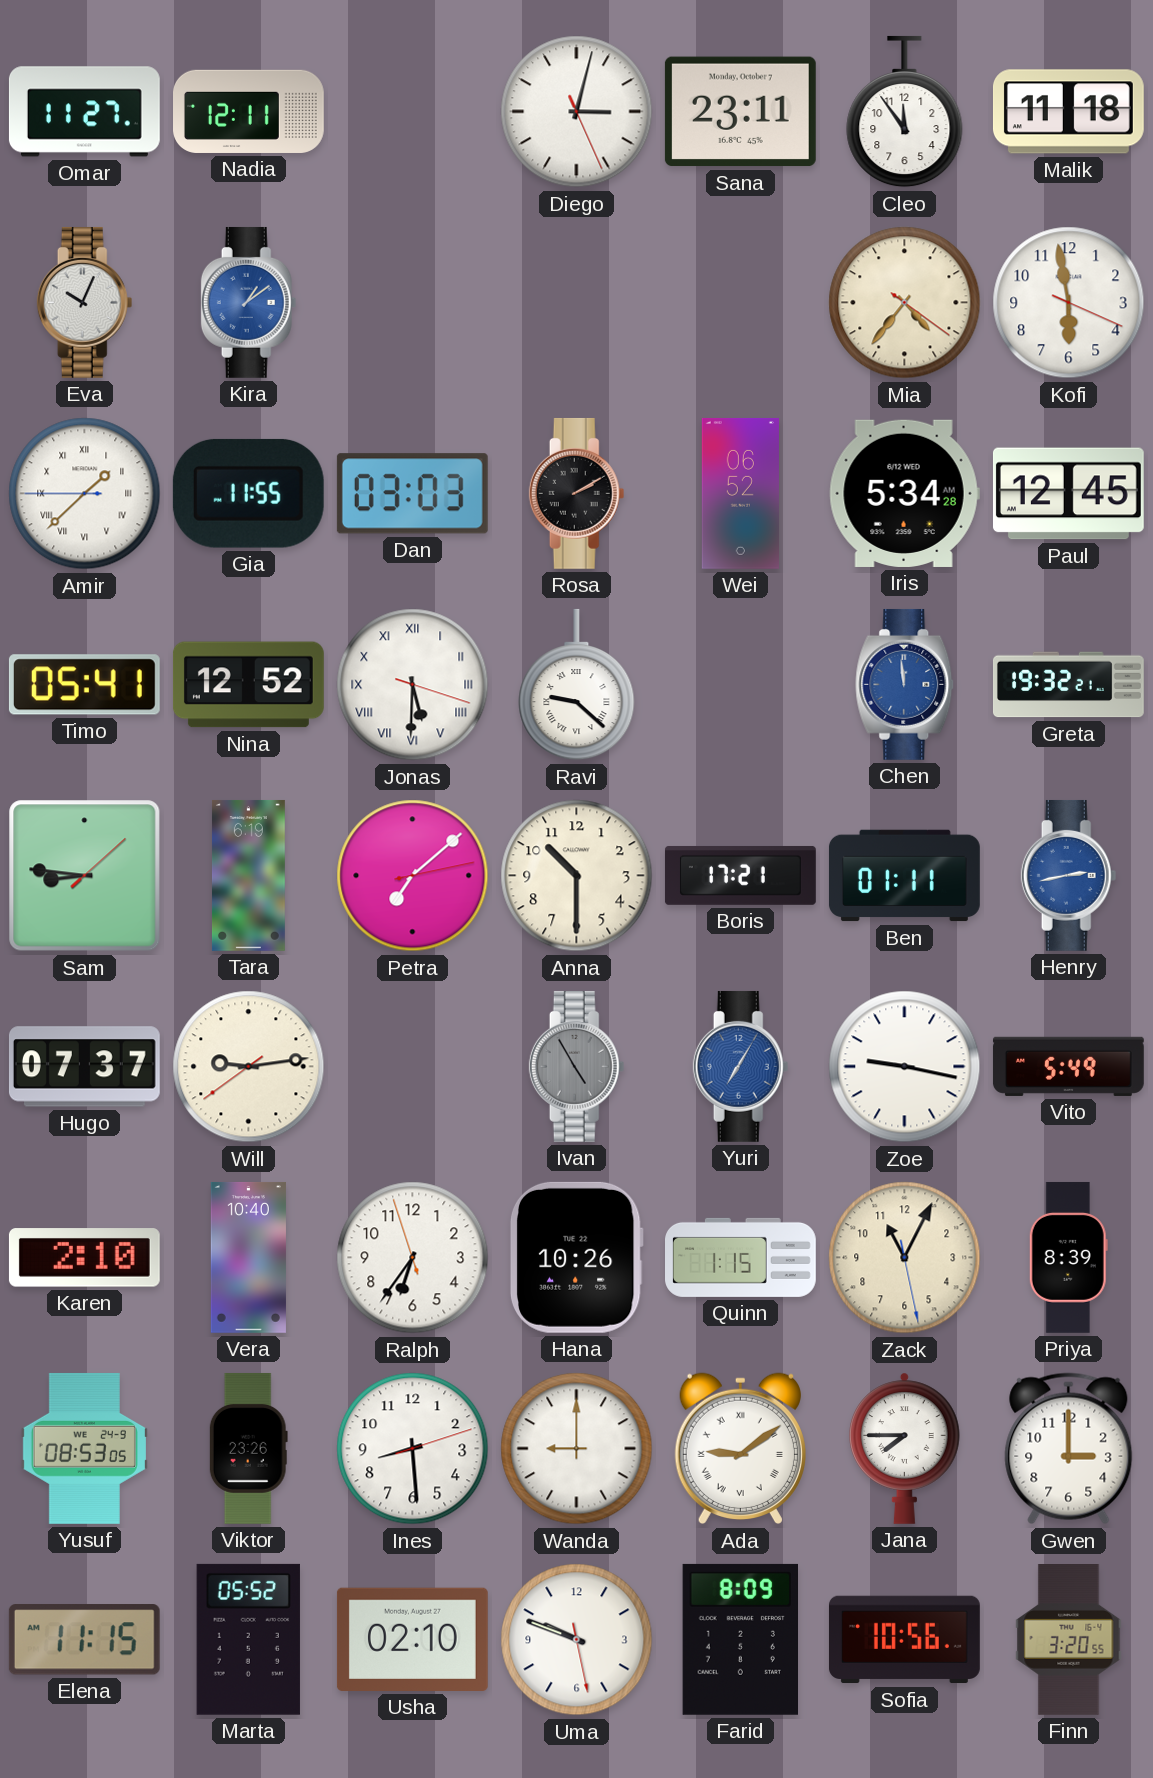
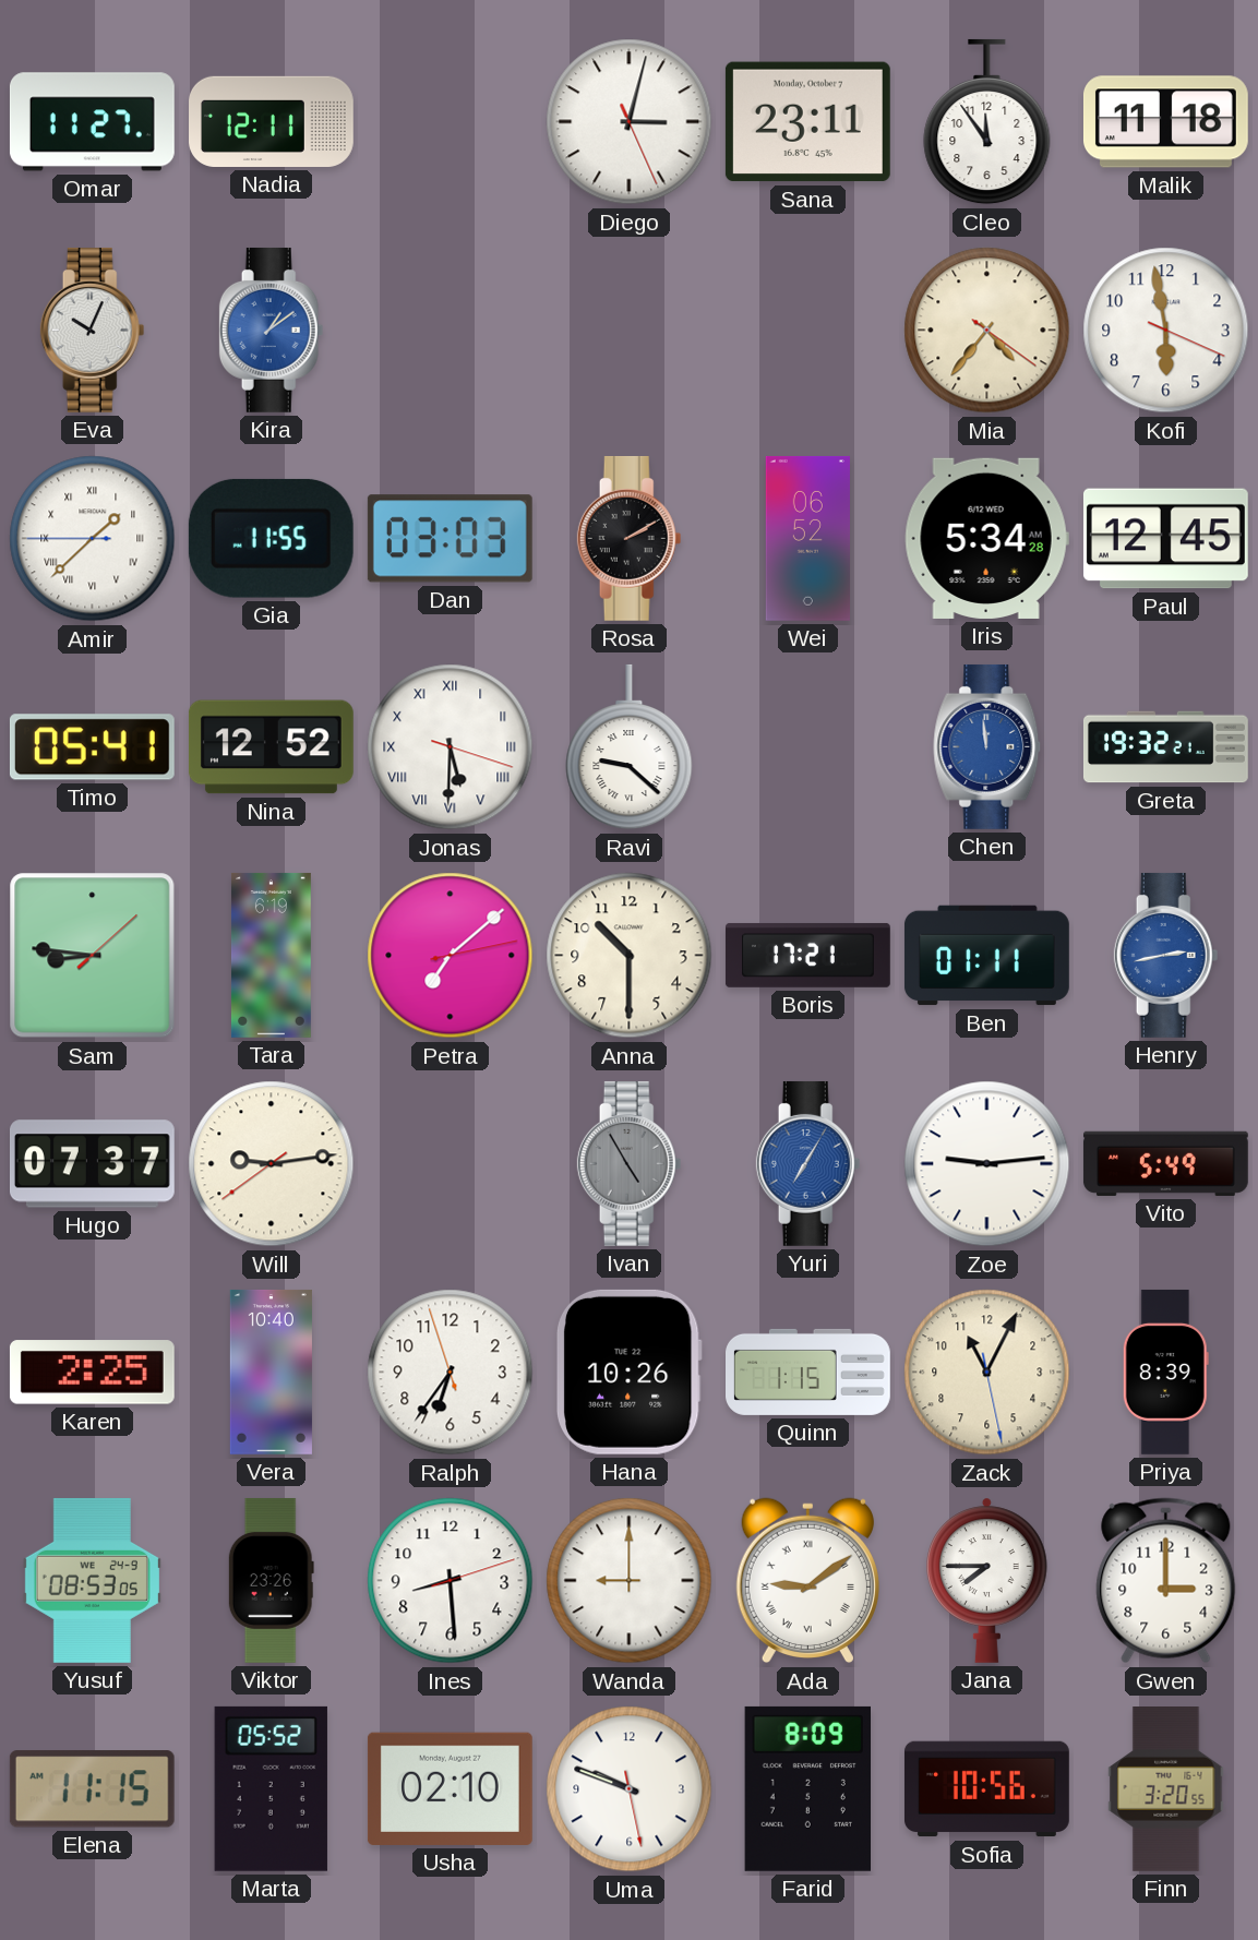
Zoe: 9:17 -> 9:14
Karen: 2:10 -> 2:25
